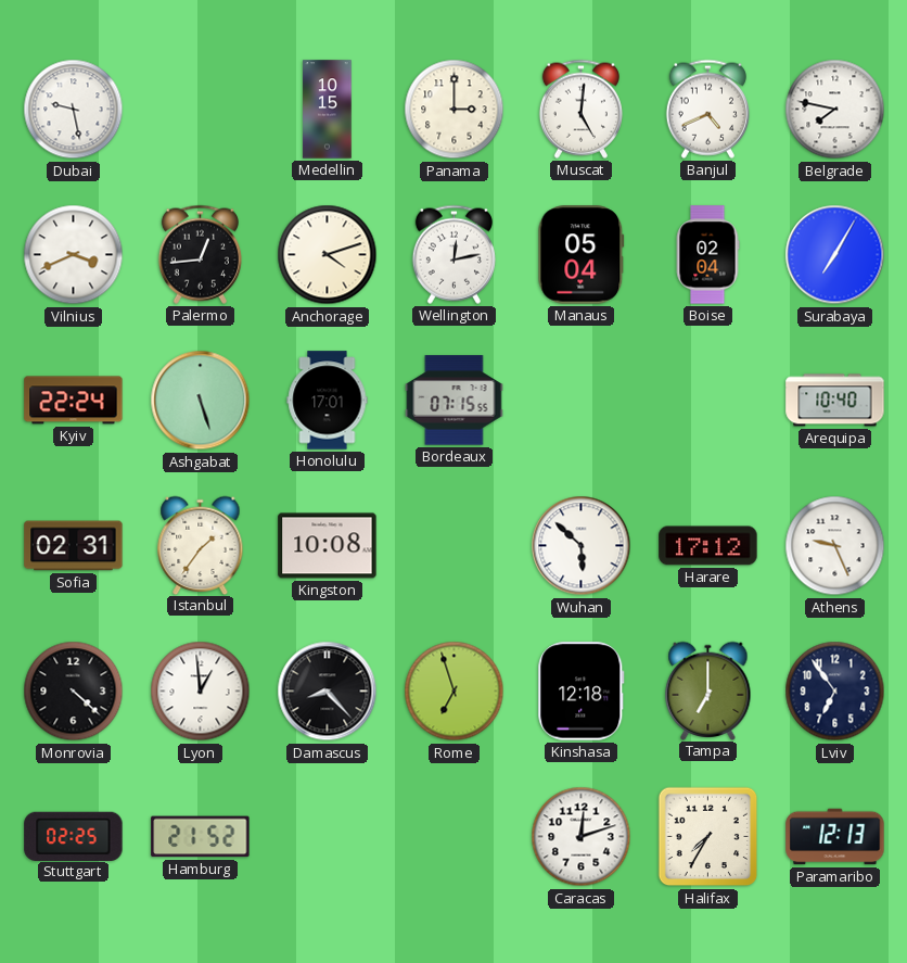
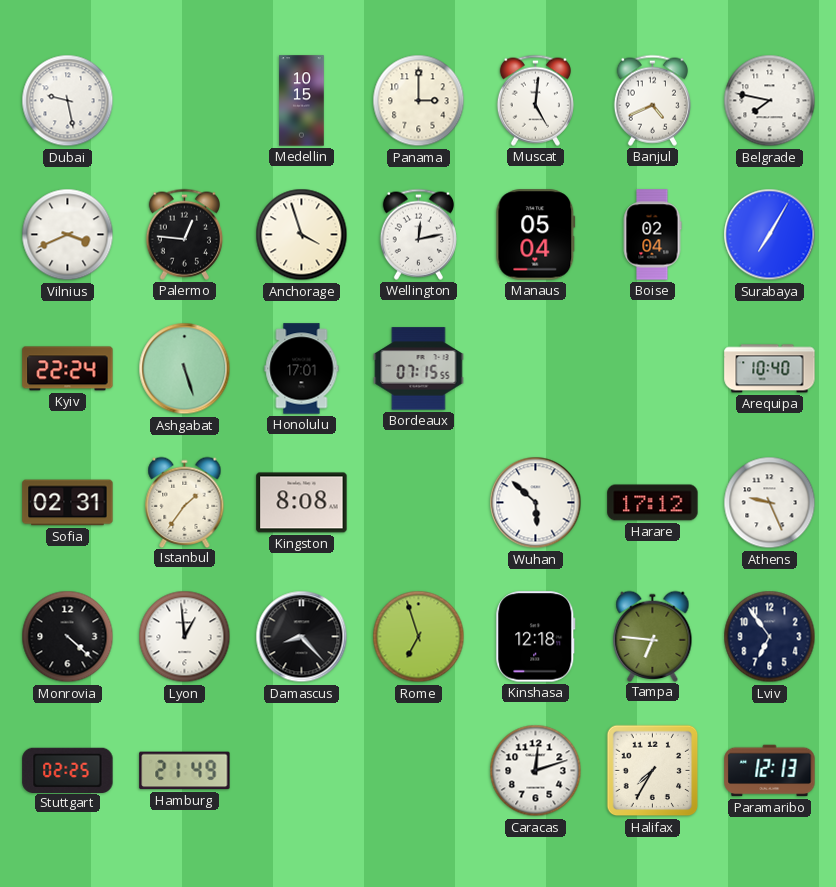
Palermo: 12:44 -> 12:46
Anchorage: 4:12 -> 3:57
Kingston: 10:08 -> 8:08
Tampa: 7:00 -> 6:46
Hamburg: 21:52 -> 21:49
